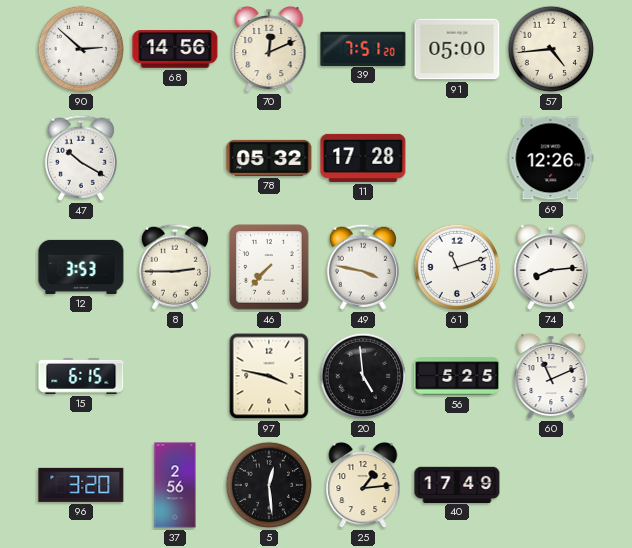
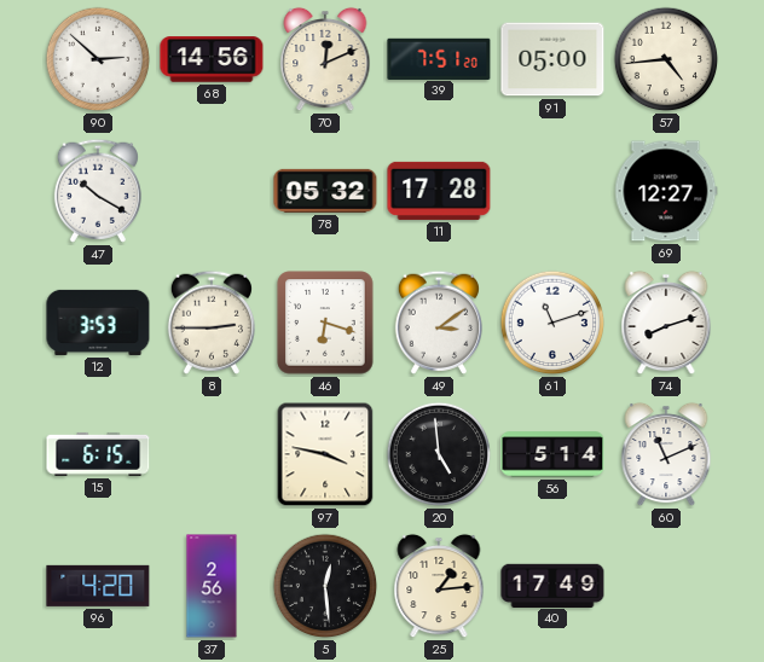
69: 12:26 -> 12:27
46: 7:37 -> 6:18
49: 3:47 -> 3:09
74: 8:14 -> 8:12
56: 5:25 -> 5:14
96: 3:20 -> 4:20
